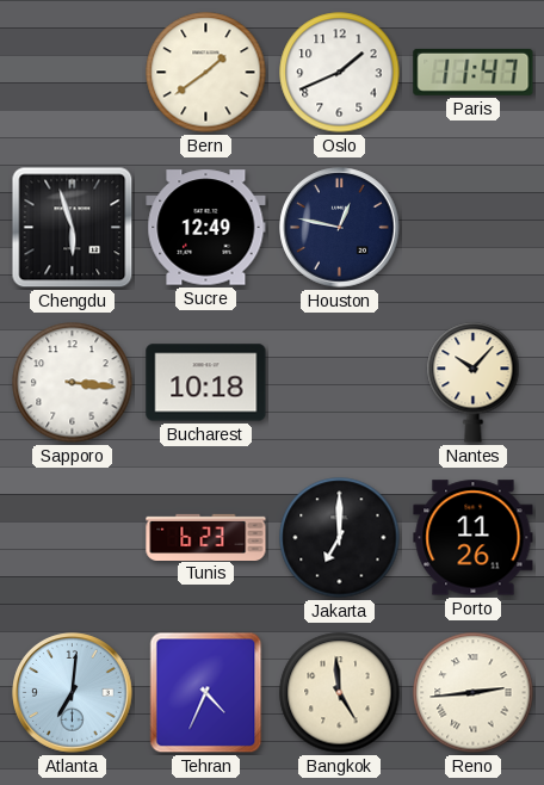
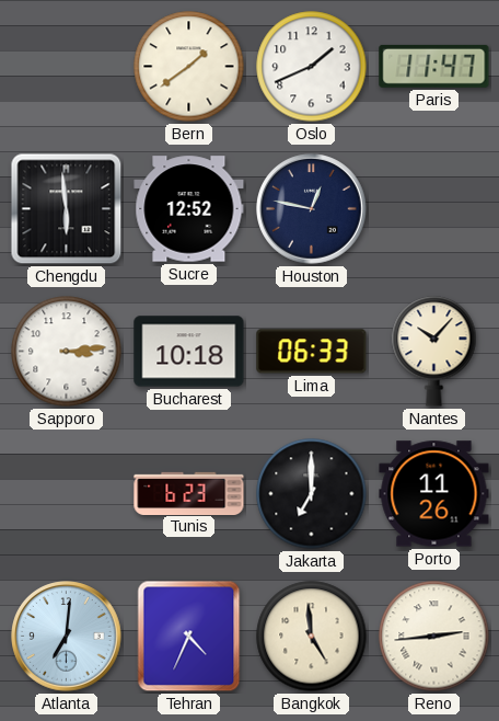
Chengdu: 5:57 -> 5:59
Sucre: 12:49 -> 12:52
Sapporo: 3:16 -> 3:14
Lima: none -> 06:33
